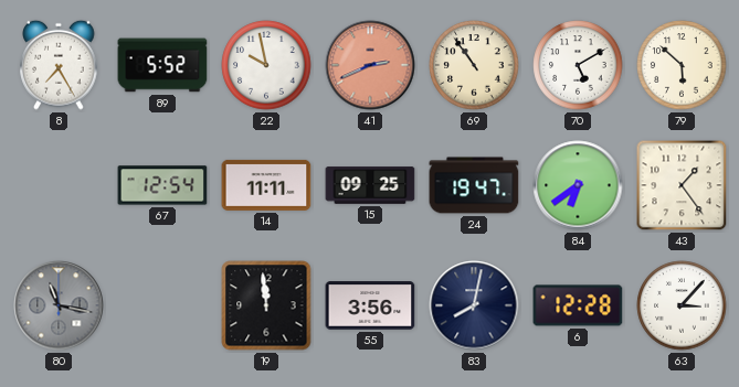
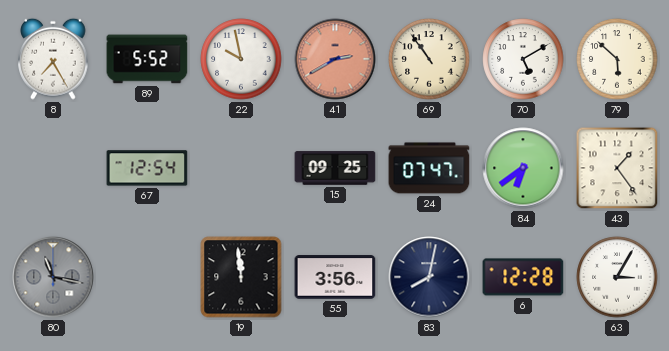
41: 2:41 -> 2:40
14: 11:11 -> none
24: 19:47 -> 07:47
63: 3:07 -> 3:05
